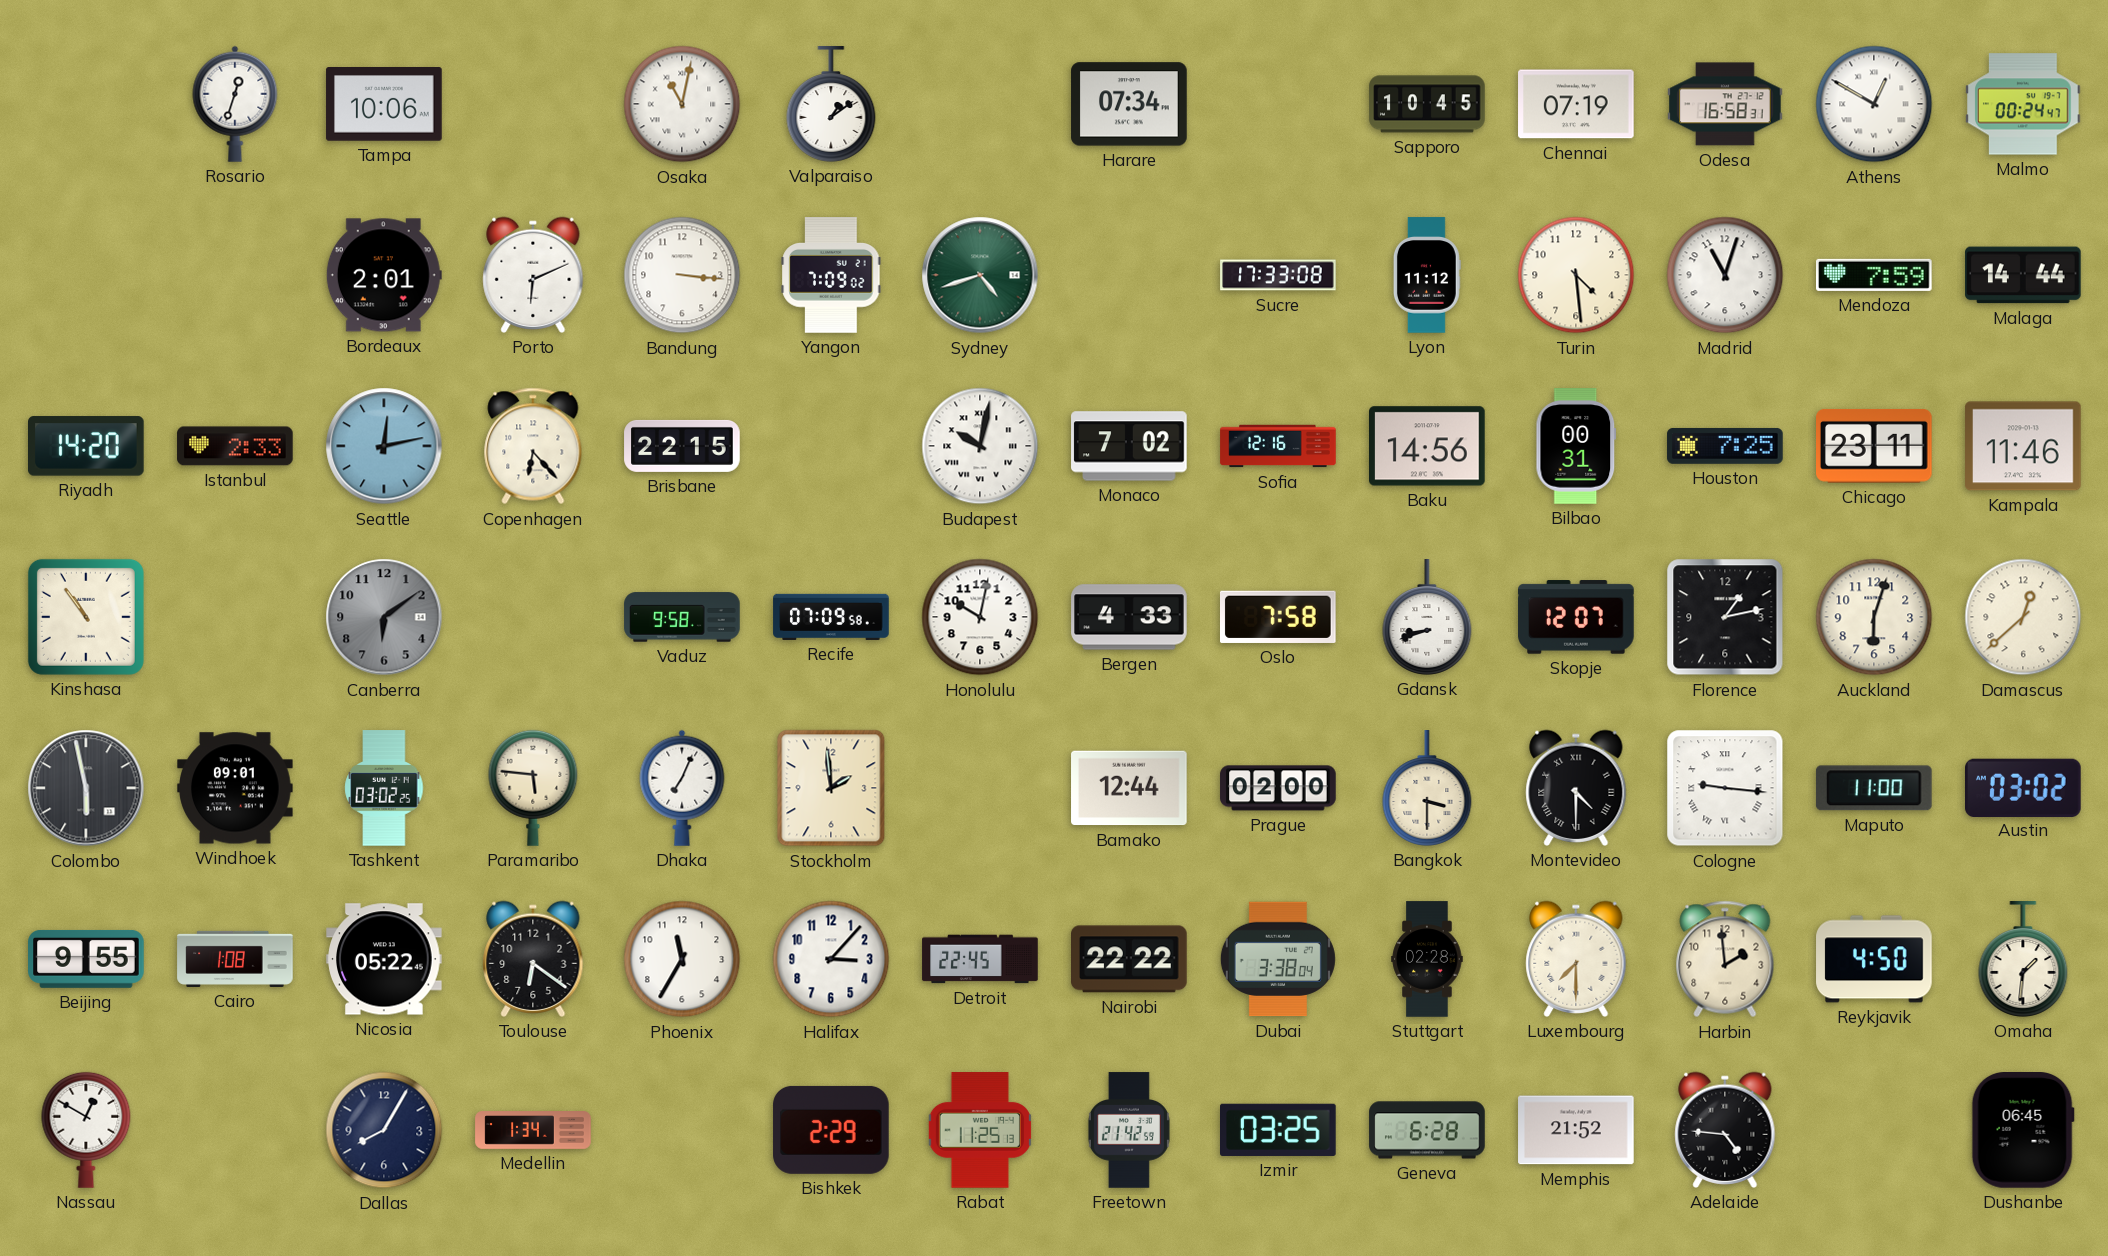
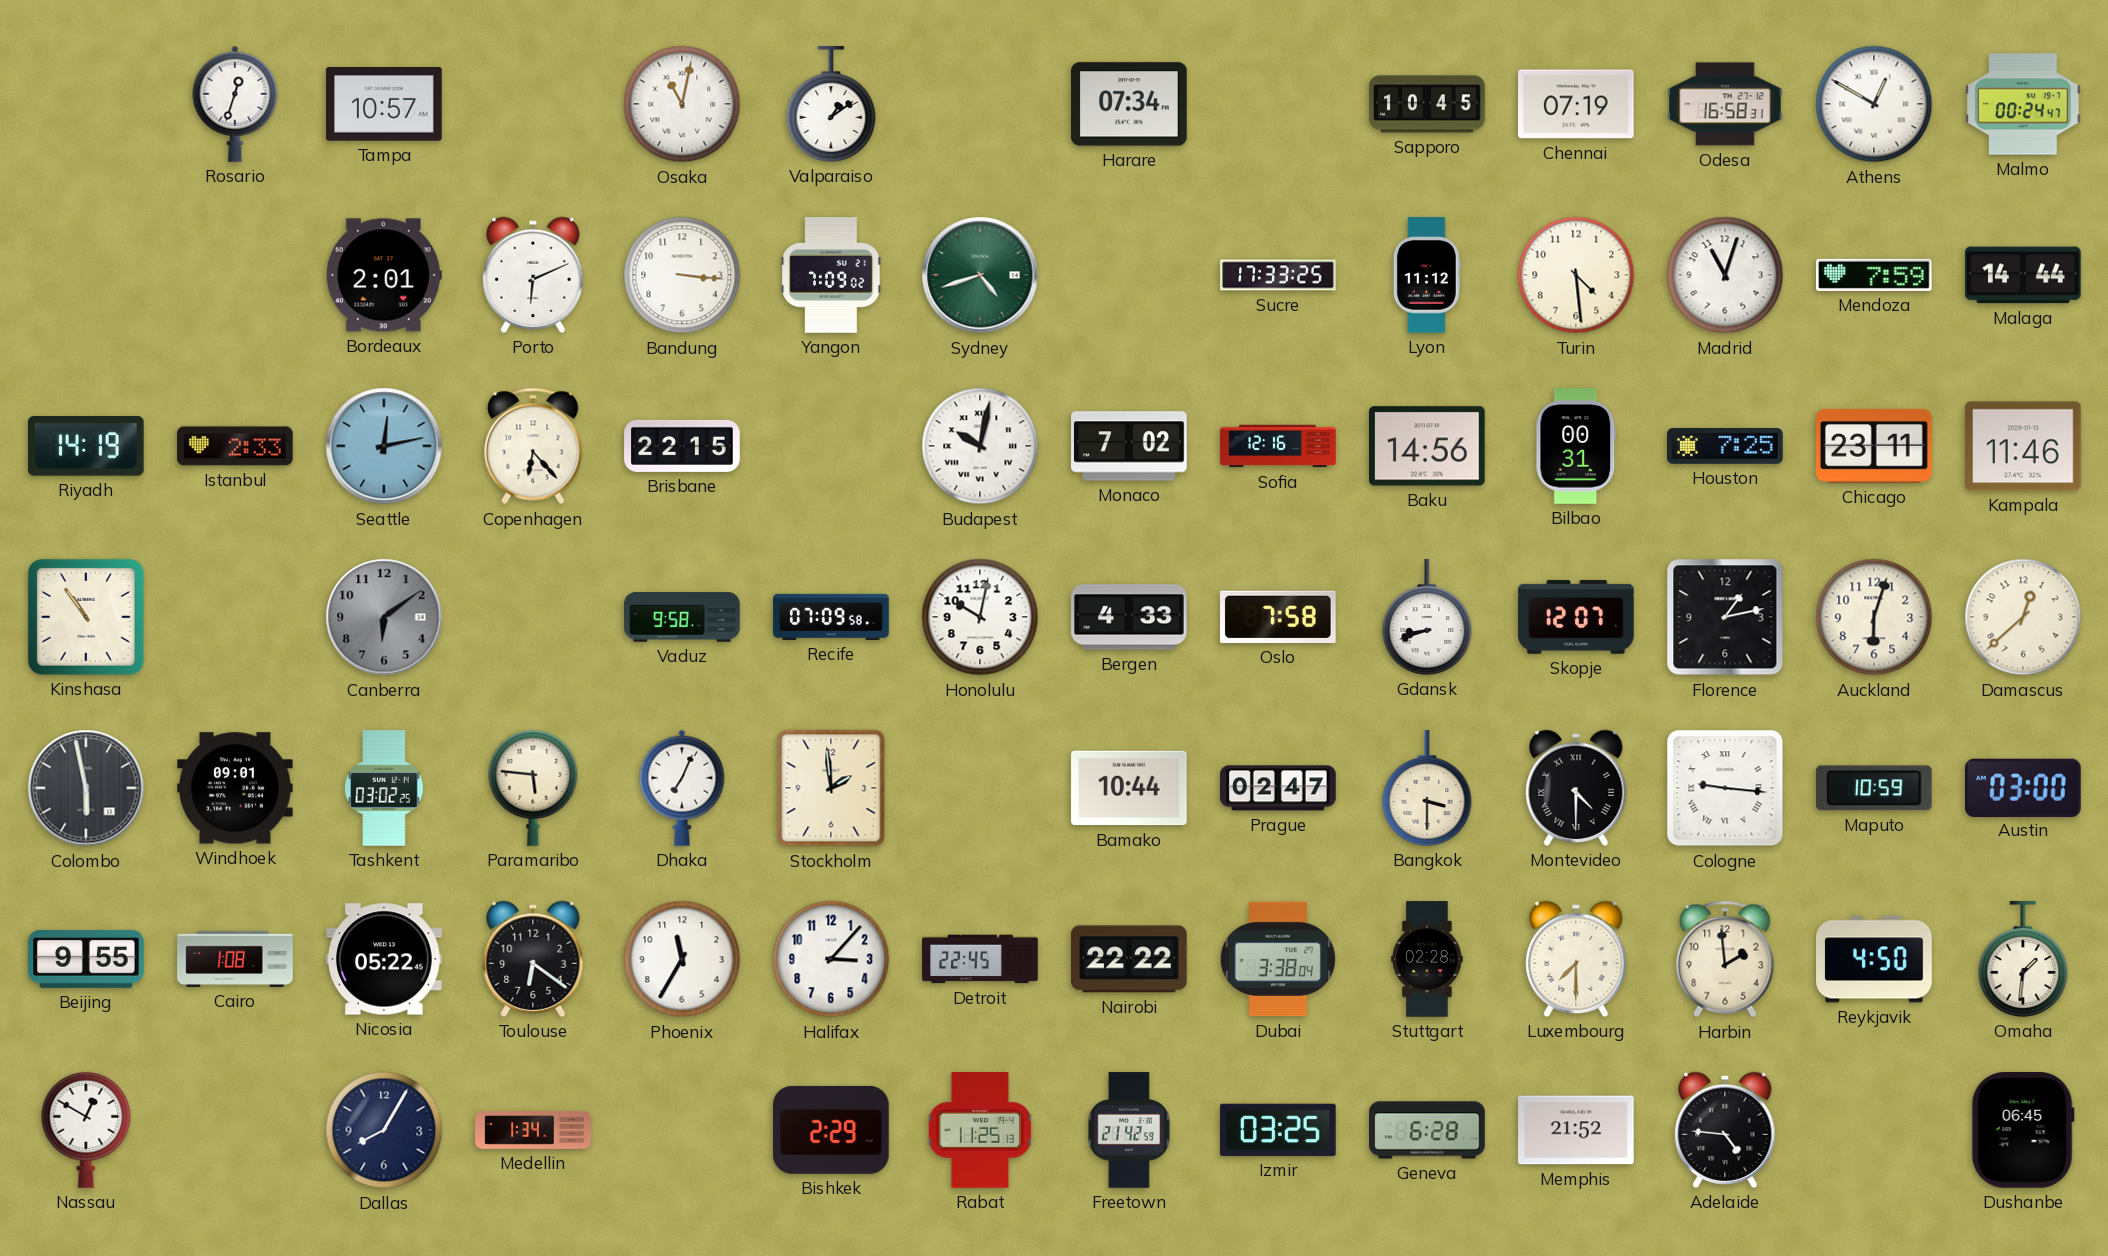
Tampa: 10:06 -> 10:57
Sucre: 17:33:08 -> 17:33:25
Riyadh: 14:20 -> 14:19
Bamako: 12:44 -> 10:44
Prague: 02:00 -> 02:47
Maputo: 11:00 -> 10:59
Austin: 03:02 -> 03:00
